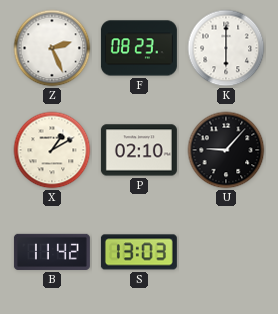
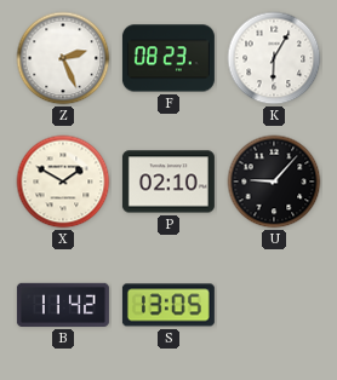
K: 6:00 -> 6:05
X: 1:10 -> 1:50
S: 13:03 -> 13:05
